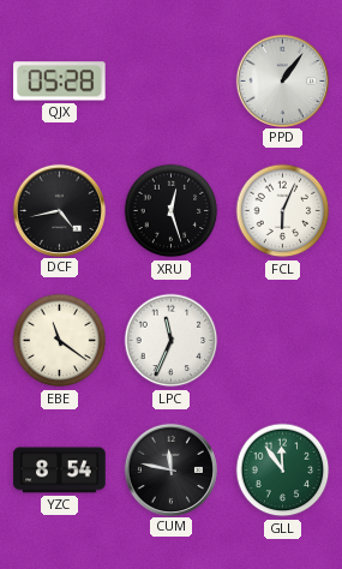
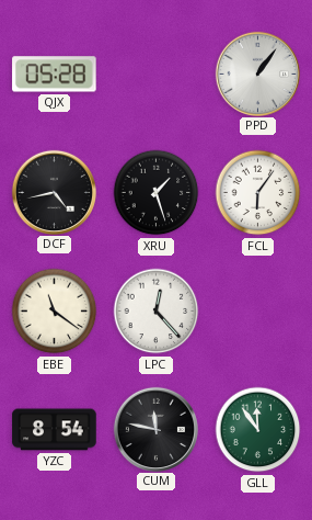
XRU: 12:27 -> 1:27
FCL: 6:04 -> 6:06
LPC: 11:34 -> 12:23
